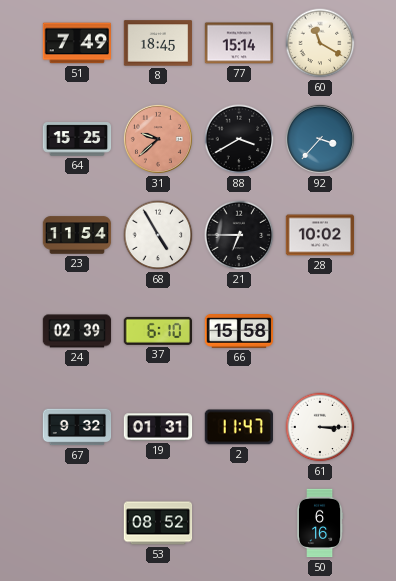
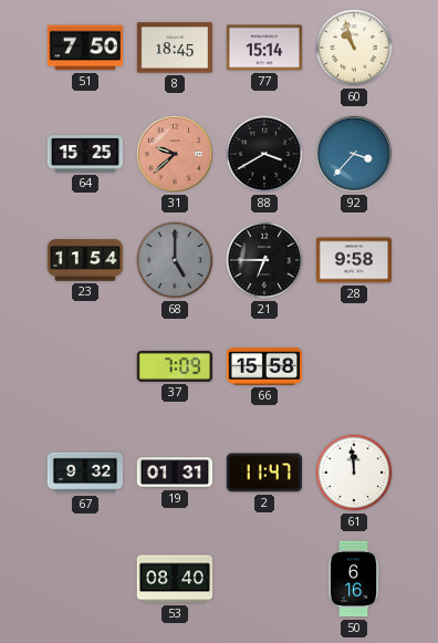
51: 7:49 -> 7:50
60: 11:20 -> 10:57
68: 4:55 -> 5:00
68 dial: white -> grey
28: 10:02 -> 9:58
24: 02:39 -> none
37: 6:10 -> 7:09
61: 3:15 -> 11:59
53: 08:52 -> 08:40
